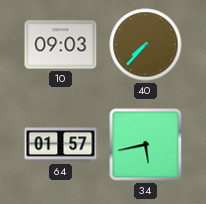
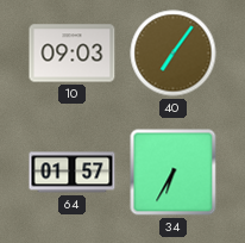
40: 7:37 -> 7:06
34: 5:43 -> 6:35
